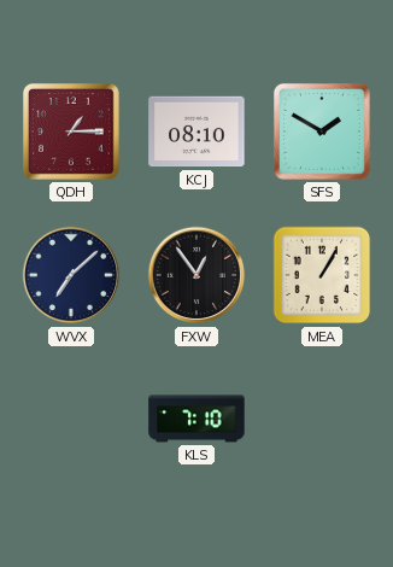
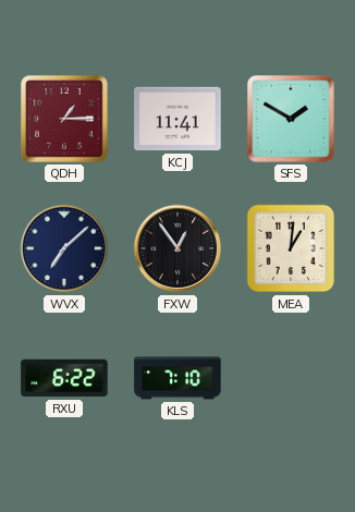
KCJ: 08:10 -> 11:41
MEA: 1:05 -> 1:01
RXU: none -> 6:22
